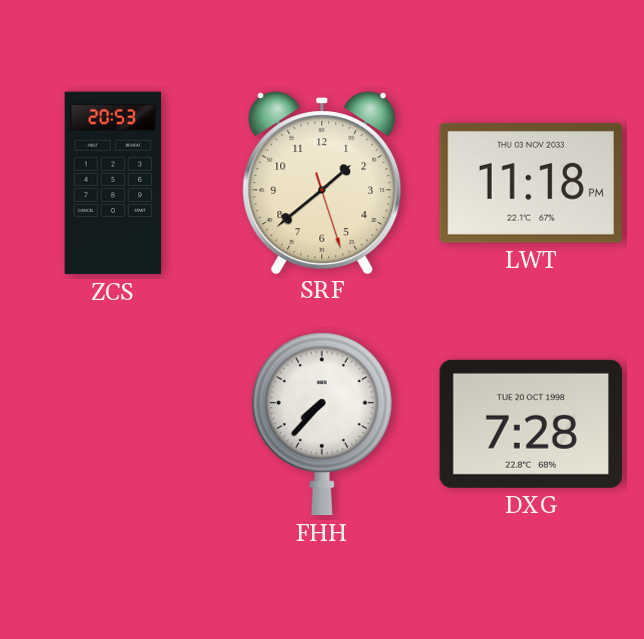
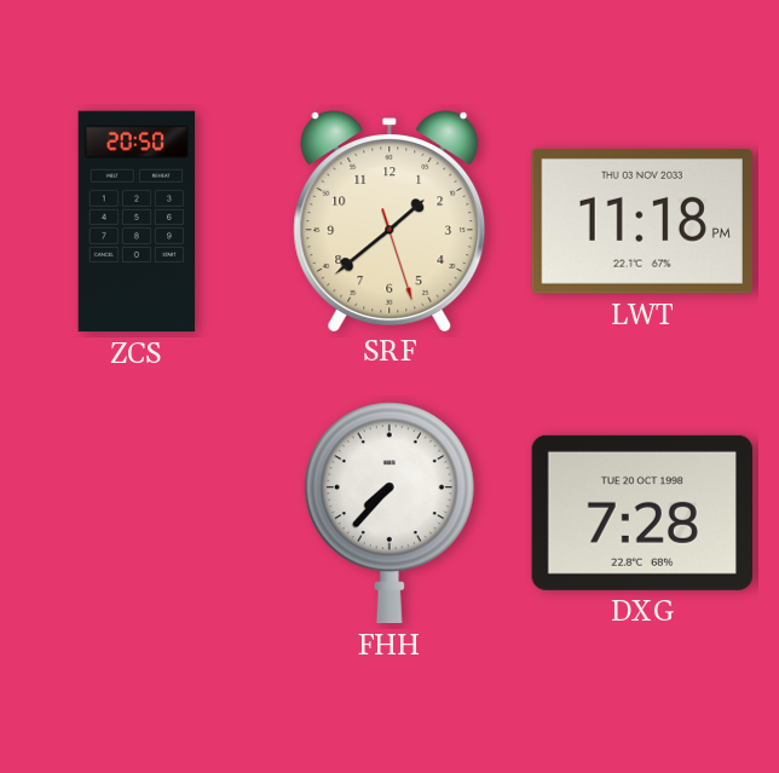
ZCS: 20:53 -> 20:50
